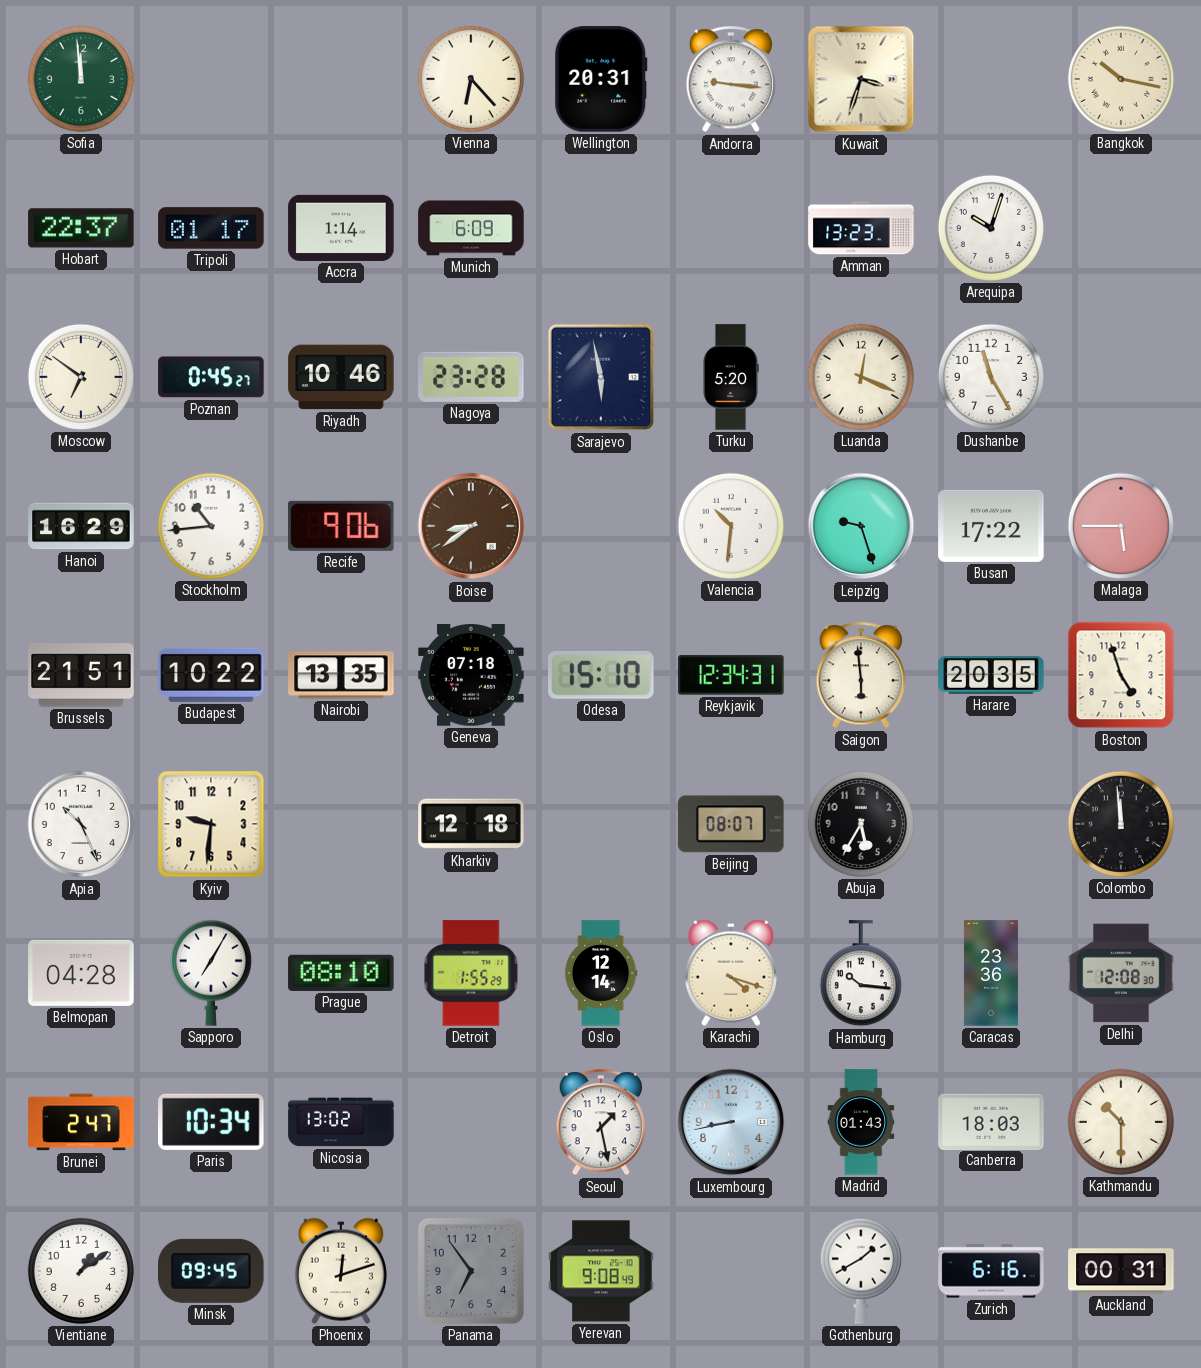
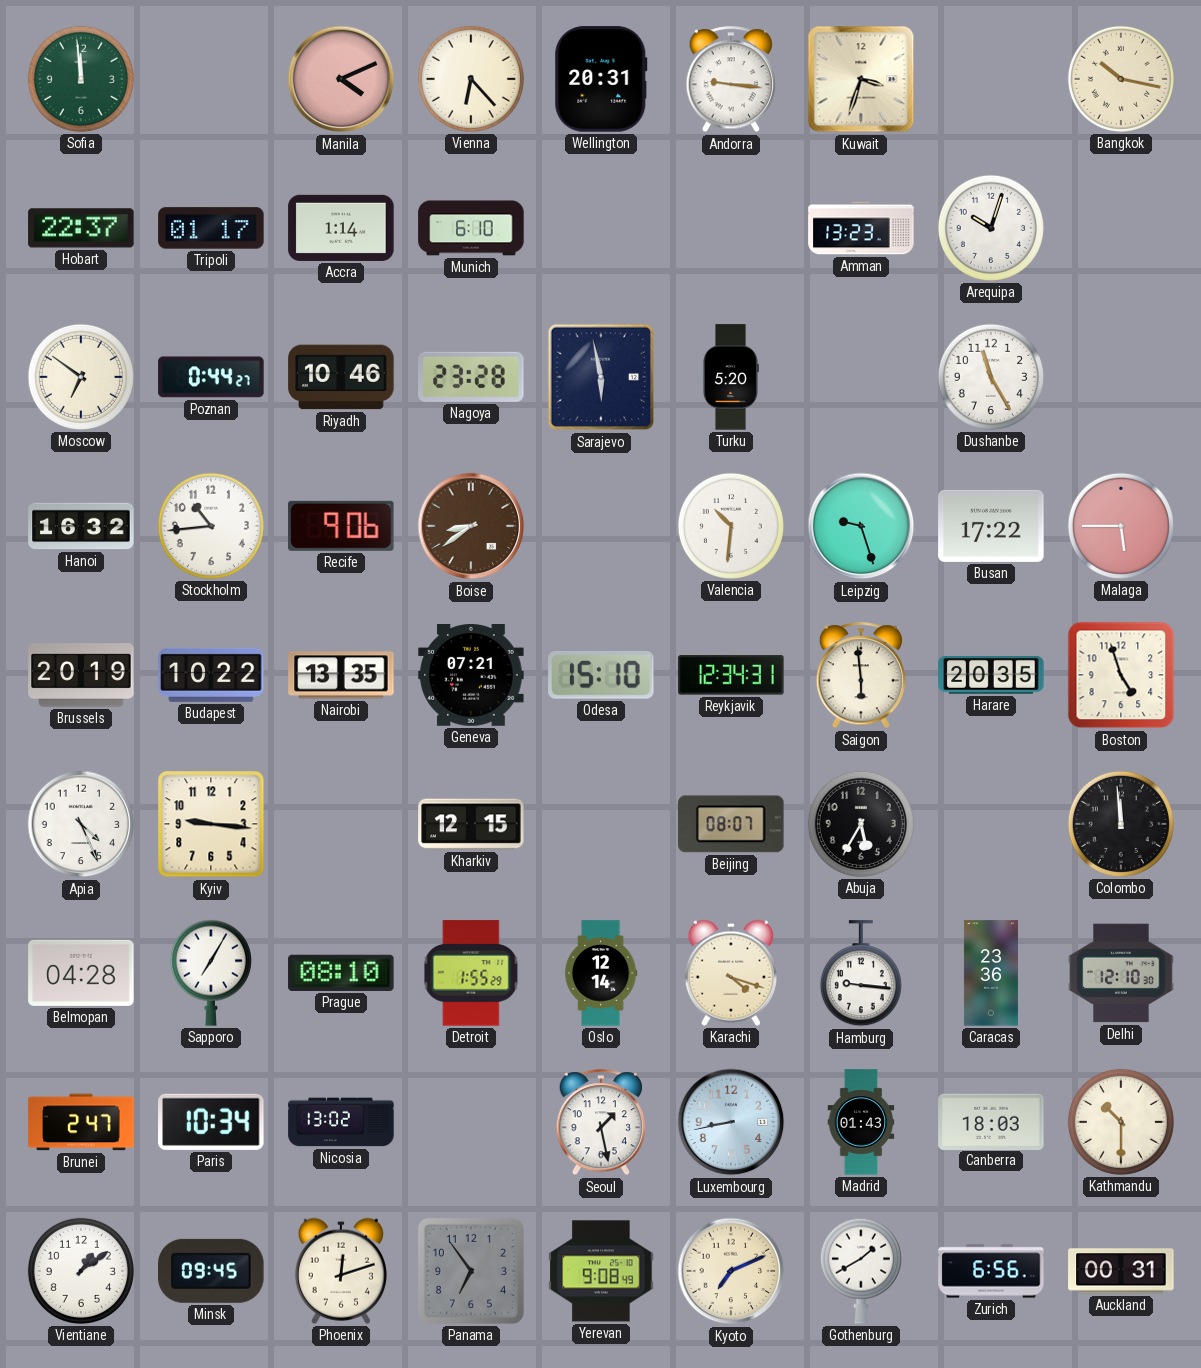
Manila: none -> 4:11
Munich: 6:09 -> 6:10
Poznan: 0:45 -> 0:44
Luanda: 12:19 -> none
Hanoi: 16:29 -> 16:32
Brussels: 21:51 -> 20:19
Geneva: 07:18 -> 07:21
Apia: 10:26 -> 4:26
Kyiv: 9:31 -> 9:16
Kharkiv: 12:18 -> 12:15
Hamburg: 10:16 -> 9:16
Delhi: 12:08 -> 12:10
Kyoto: none -> 7:11
Zurich: 6:16 -> 6:56
